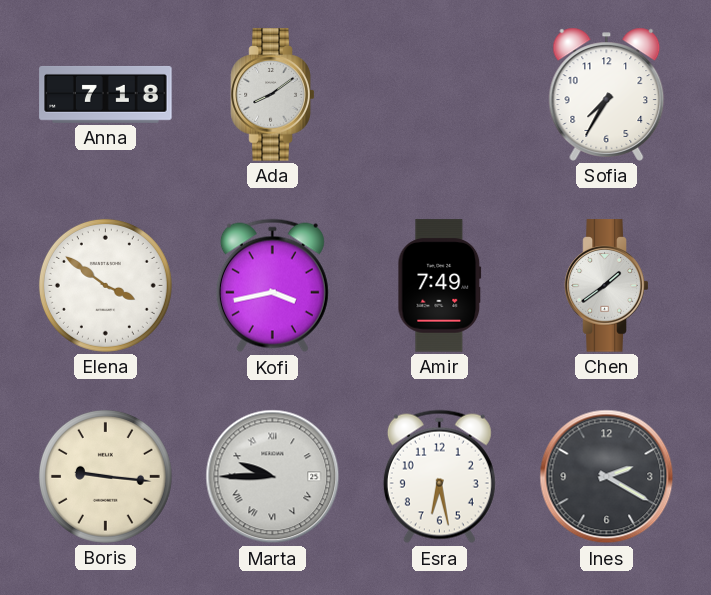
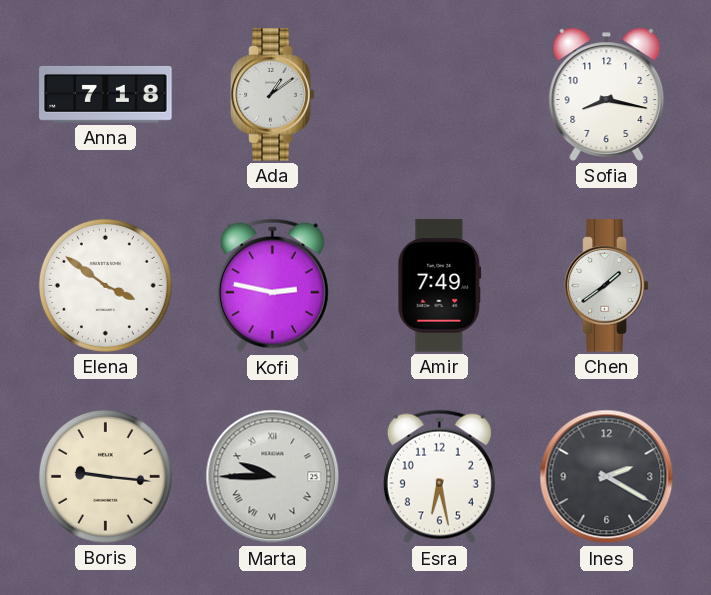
Ada: 8:09 -> 1:09
Sofia: 7:35 -> 8:17
Kofi: 3:43 -> 2:47
